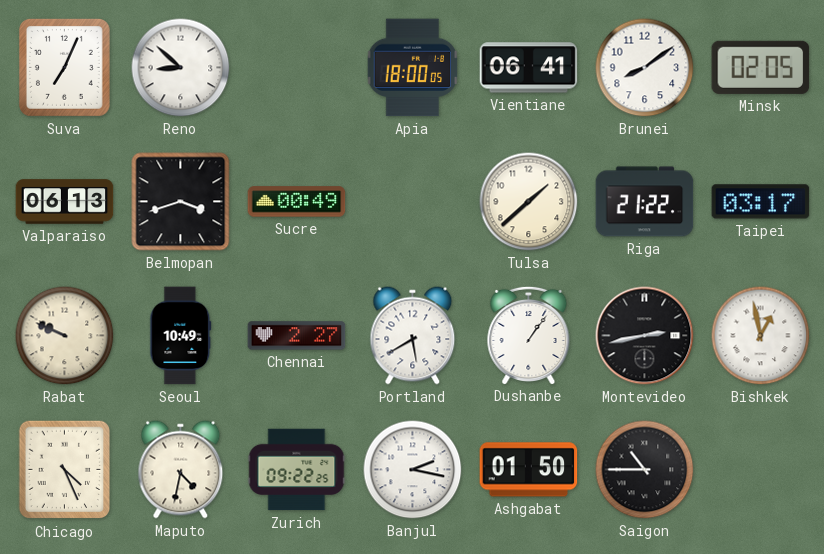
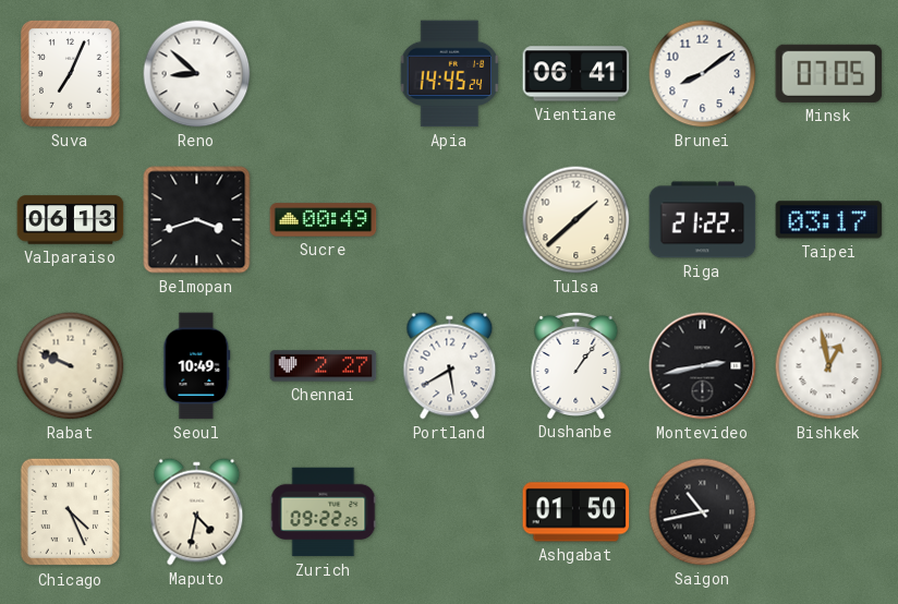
Apia: 18:00 -> 14:45
Minsk: 02:05 -> 07:05
Banjul: 2:17 -> none
Saigon: 10:45 -> 10:43
